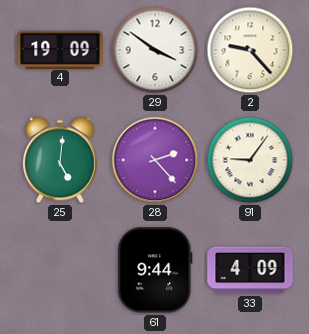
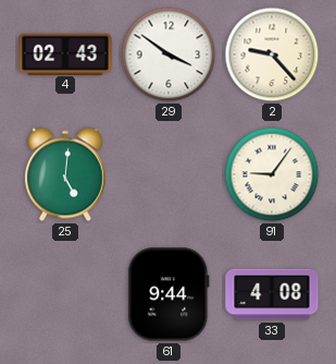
4: 19:09 -> 02:43
28: 2:23 -> none
33: 4:09 -> 4:08
